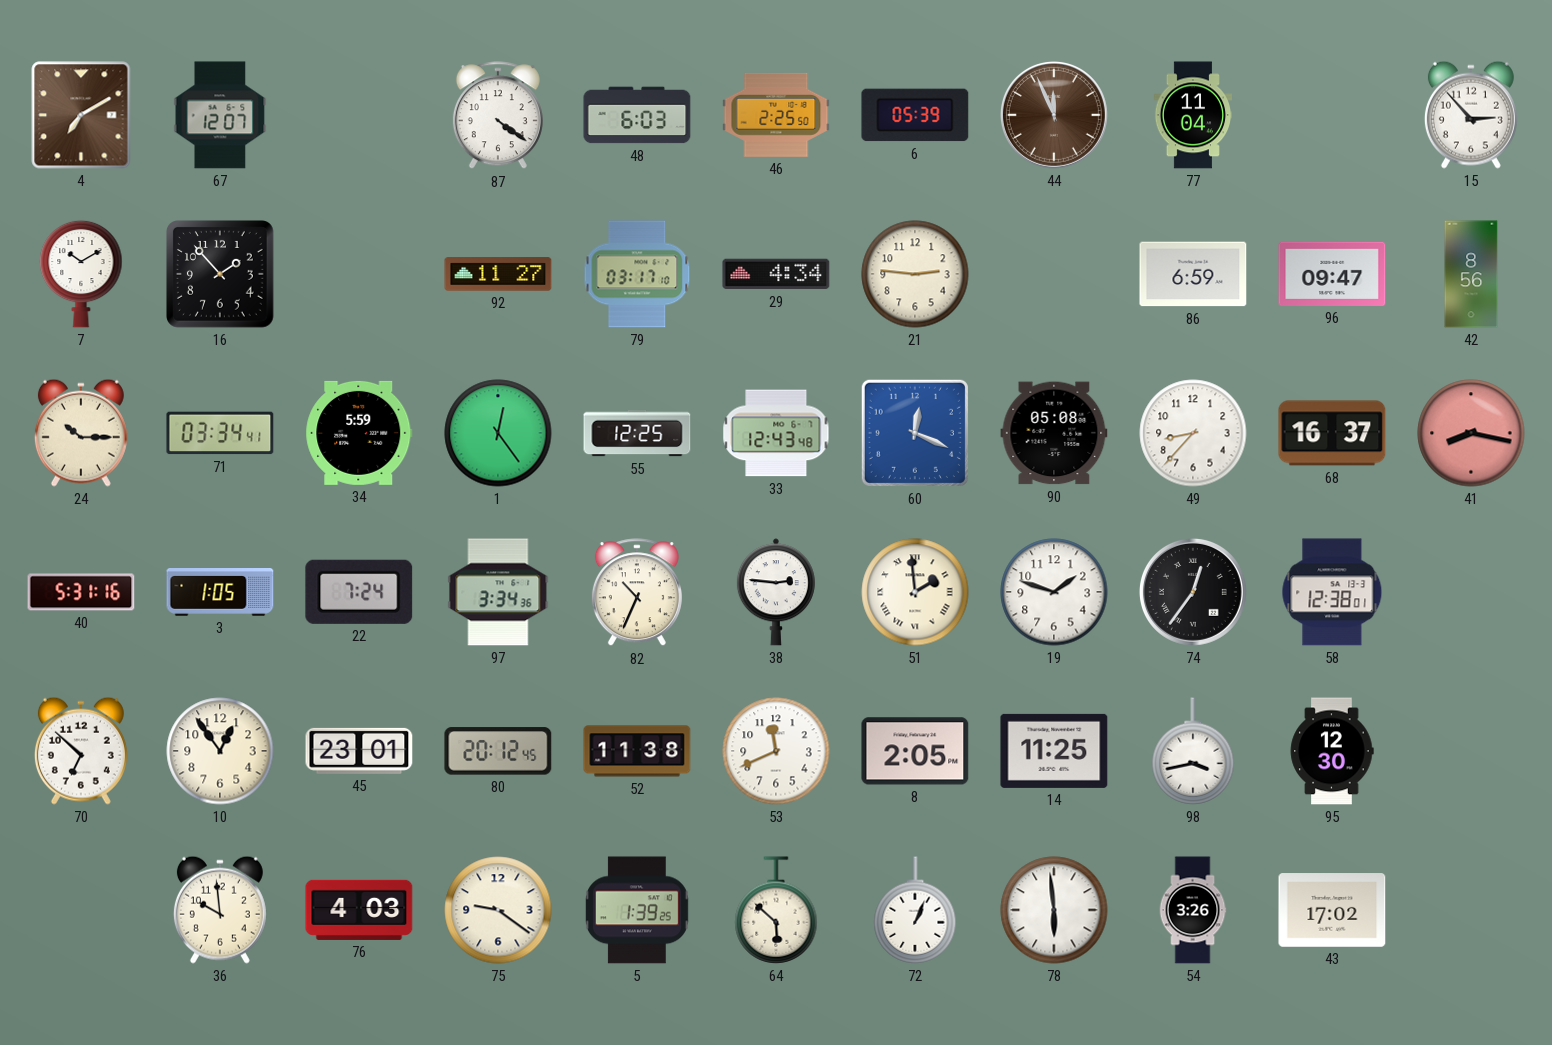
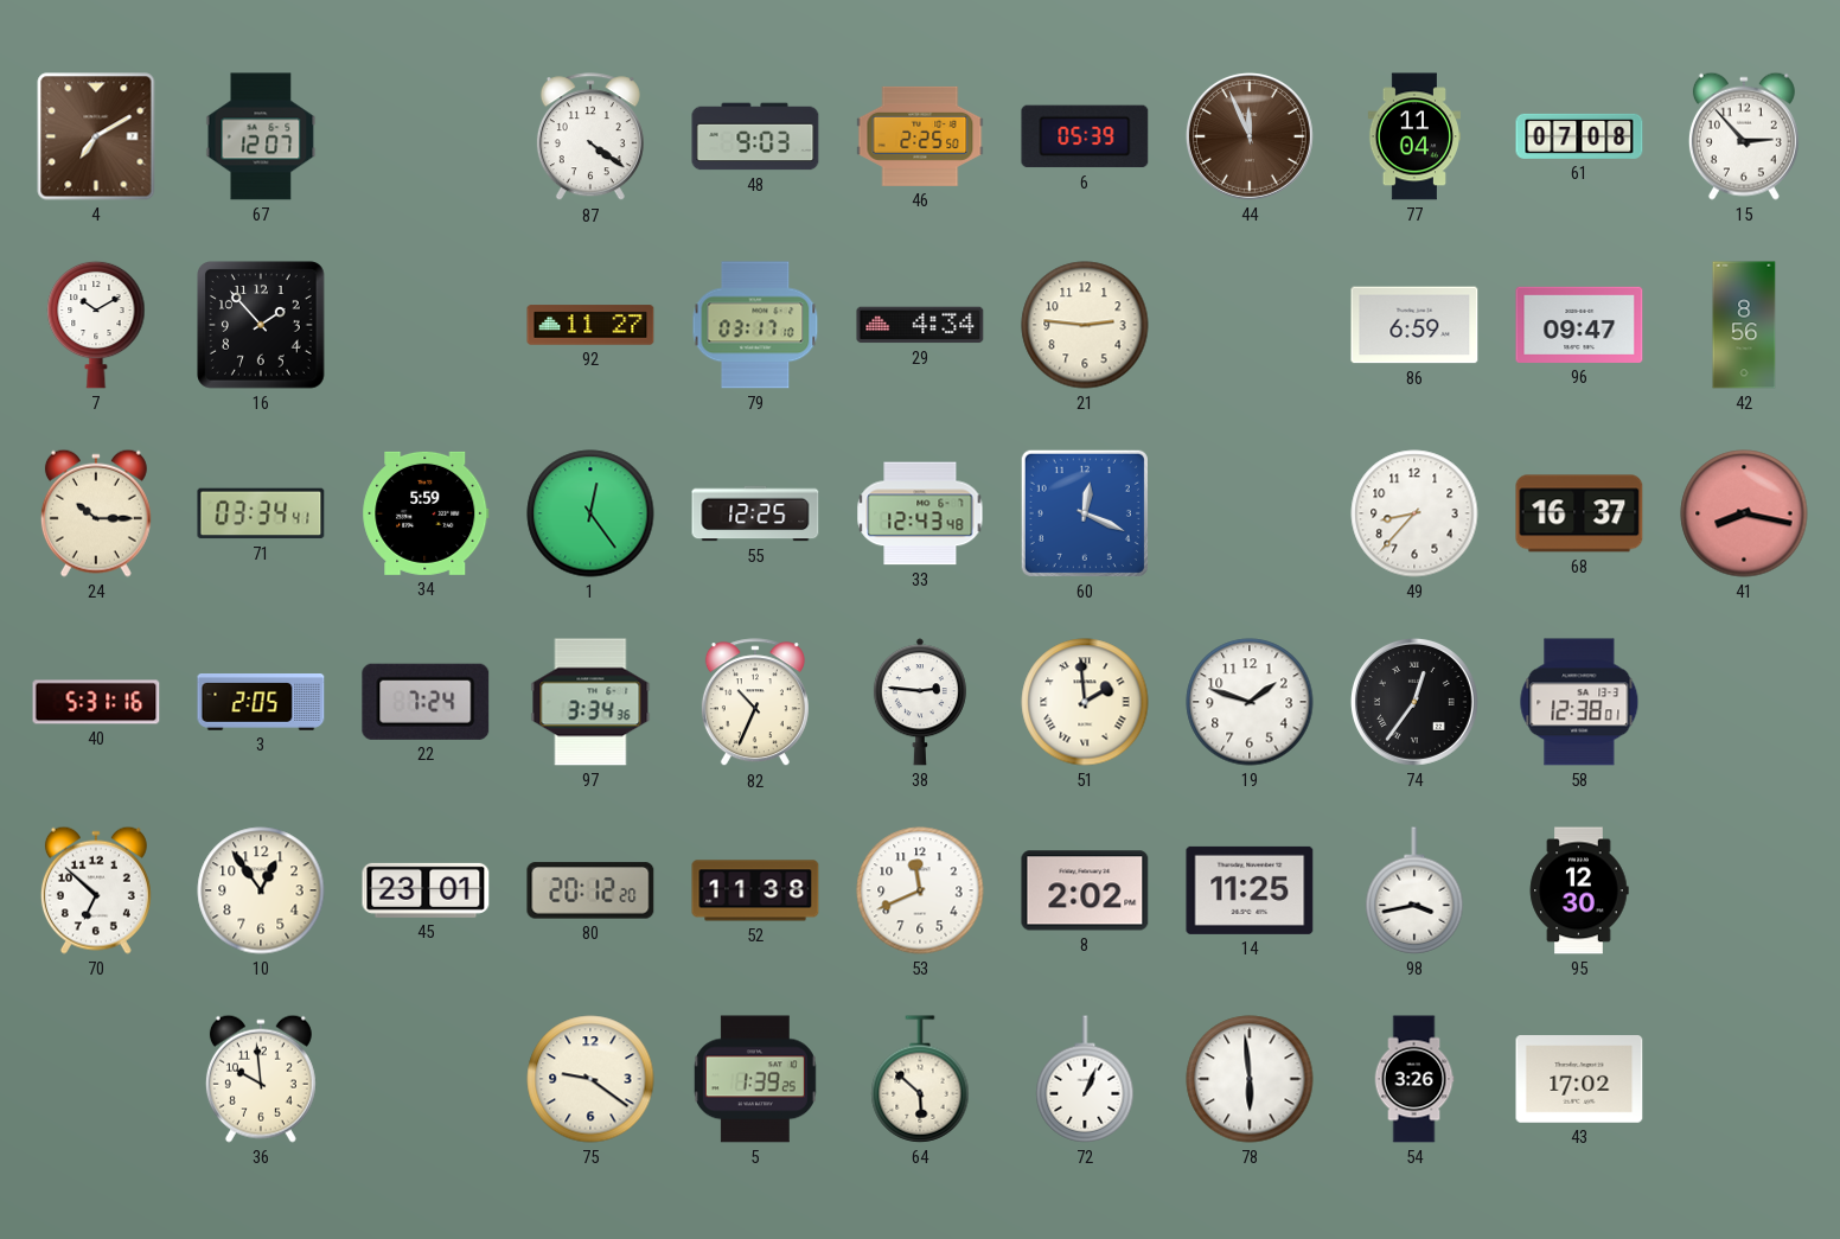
48: 6:03 -> 9:03
61: none -> 07:08
90: 05:08 -> none
3: 1:05 -> 2:05
80: 20:12:45 -> 20:12:20
8: 2:05 -> 2:02
76: 4:03 -> none
